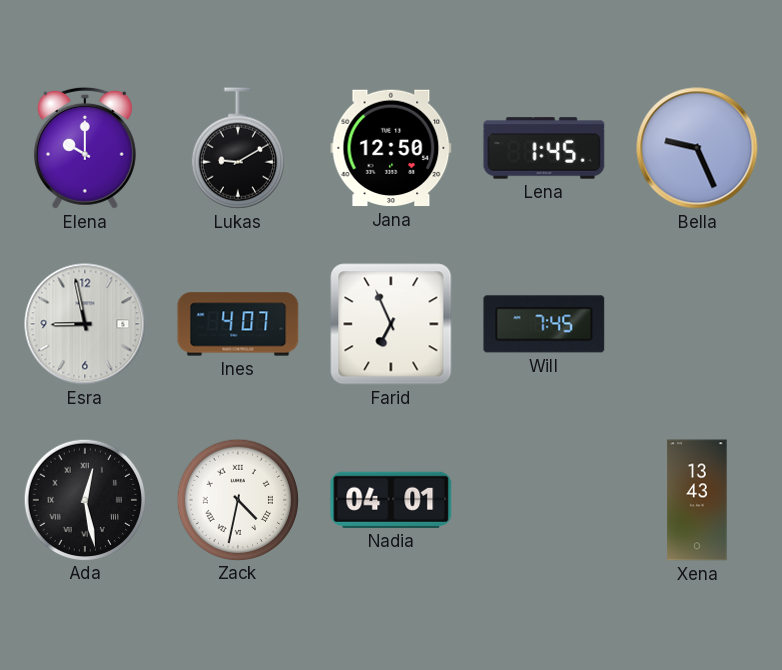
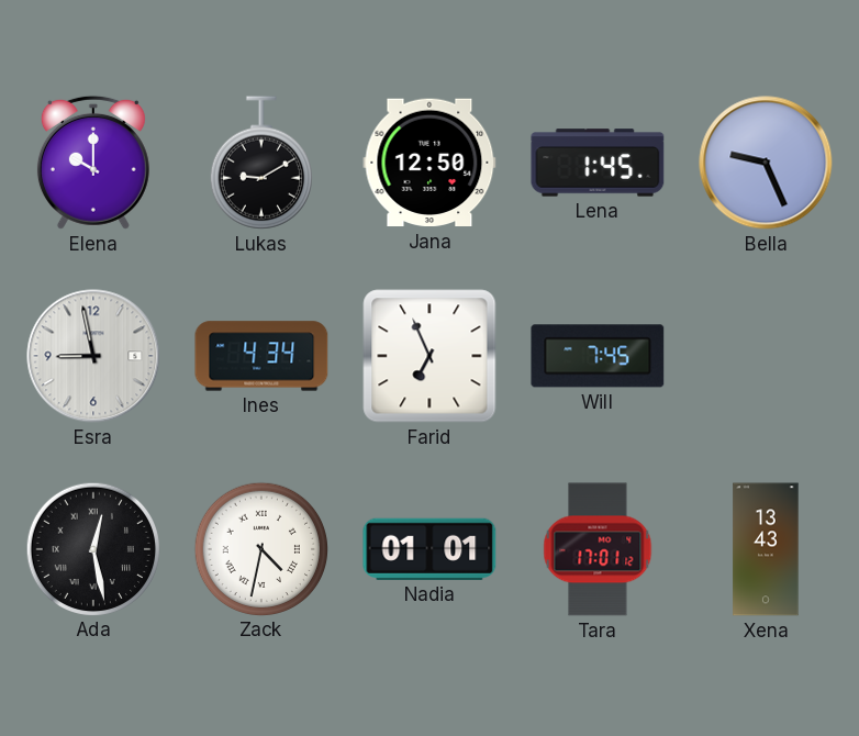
Ines: 4:07 -> 4:34
Nadia: 04:01 -> 01:01
Tara: none -> 17:01
